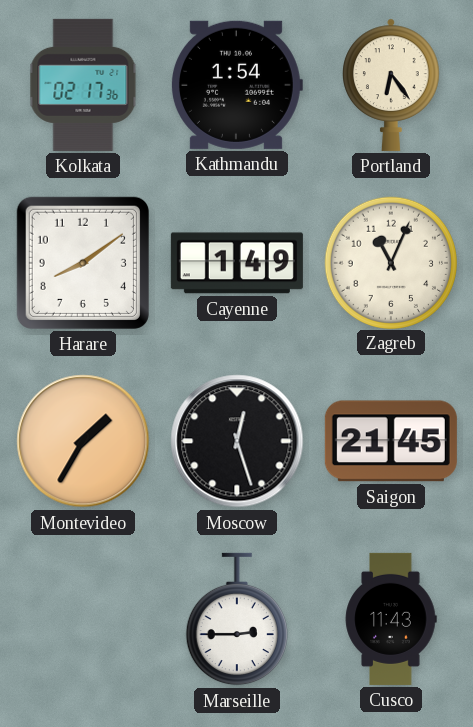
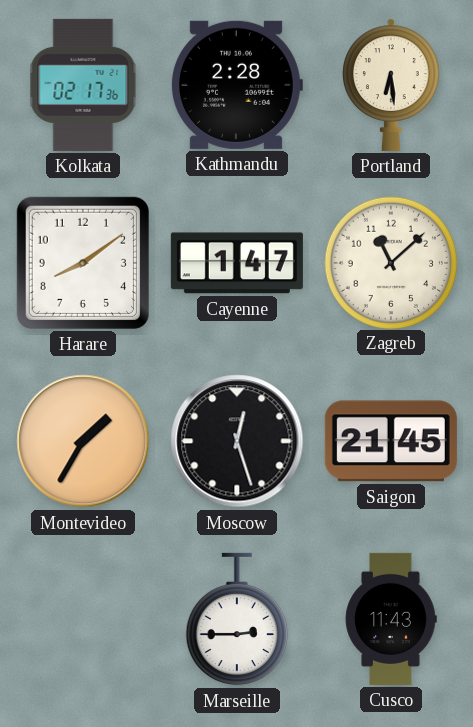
Kathmandu: 1:54 -> 2:28
Portland: 6:24 -> 6:29
Cayenne: 1:49 -> 1:47
Zagreb: 11:04 -> 11:08
